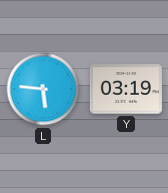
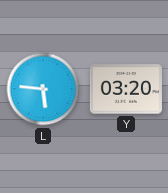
Y: 03:19 -> 03:20
